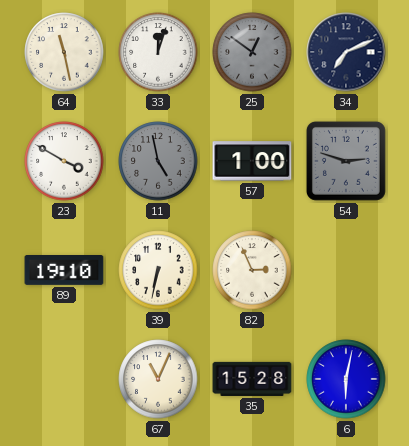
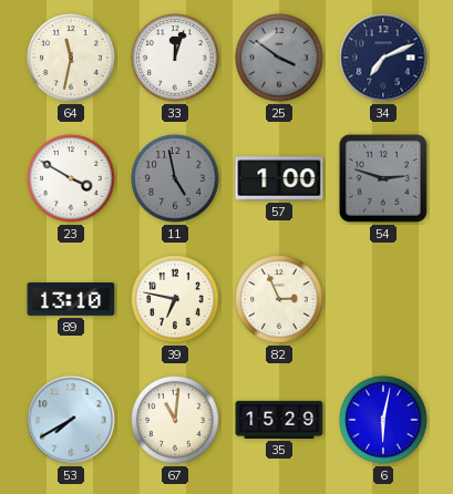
64: 11:28 -> 11:32
25: 12:51 -> 3:51
89: 19:10 -> 13:10
39: 6:32 -> 6:47
53: none -> 7:40
67: 11:04 -> 11:01
35: 15:28 -> 15:29
